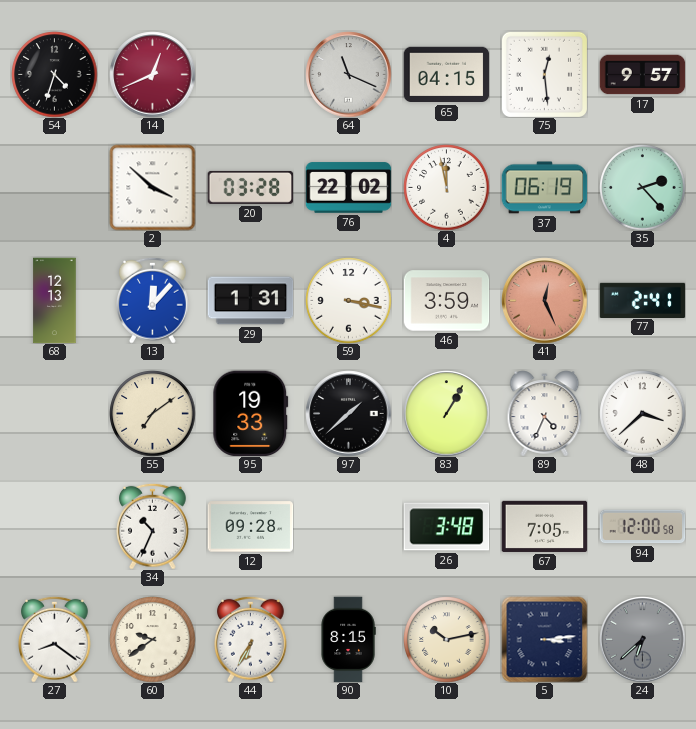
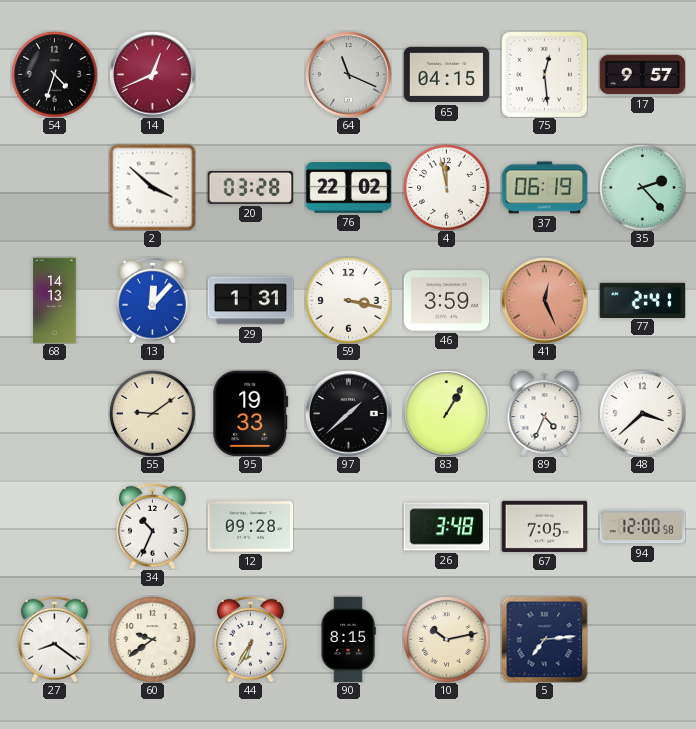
68: 12:13 -> 14:13
55: 7:09 -> 9:09
5: 3:14 -> 7:14
24: 6:38 -> none
